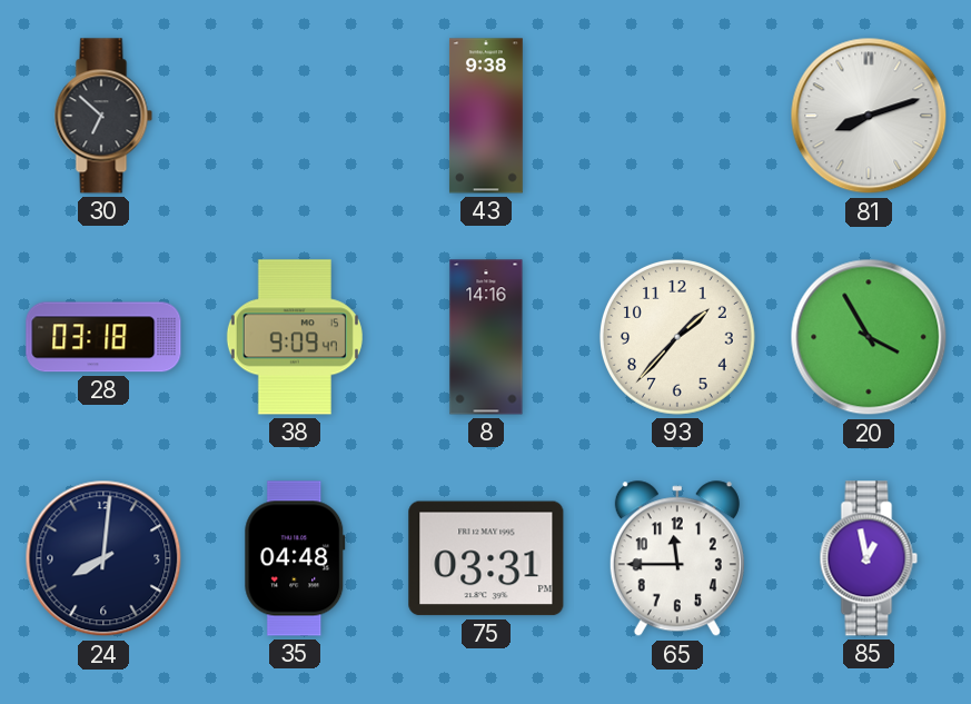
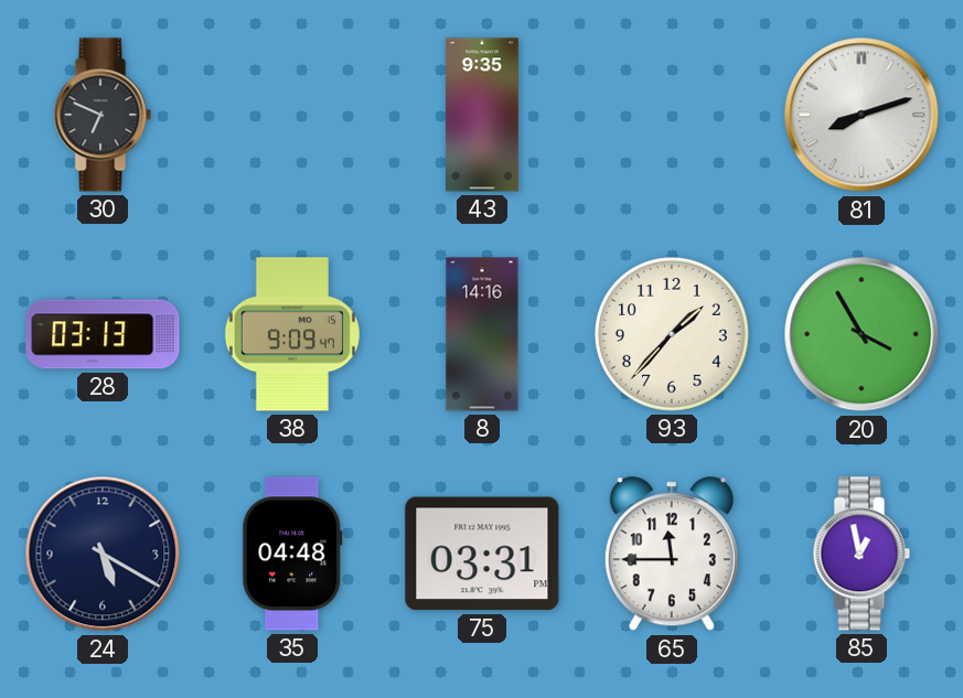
30: 6:52 -> 6:49
43: 9:38 -> 9:35
28: 03:18 -> 03:13
24: 8:01 -> 5:20
